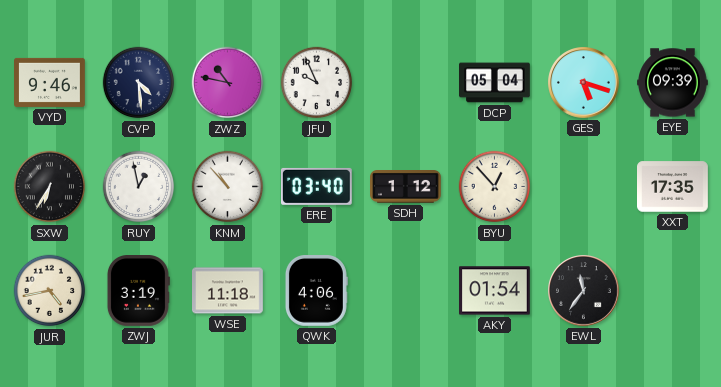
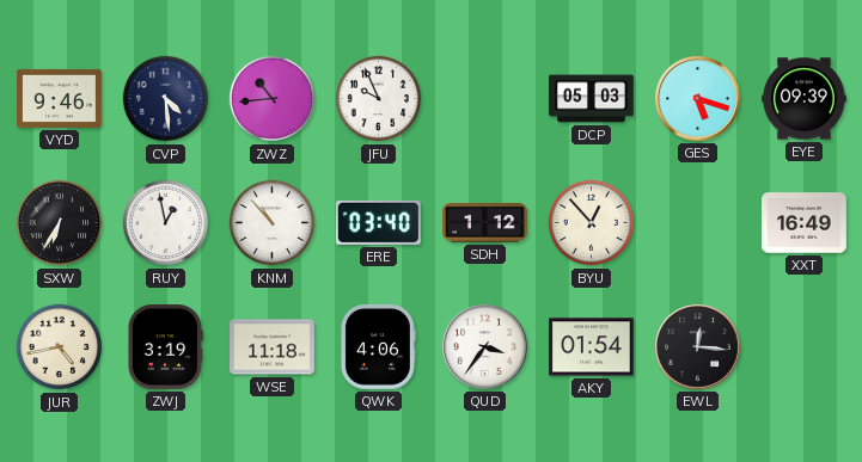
ZWZ: 10:47 -> 10:44
DCP: 05:04 -> 05:03
XXT: 17:35 -> 16:49
QUD: none -> 3:36
EWL: 11:36 -> 12:16
